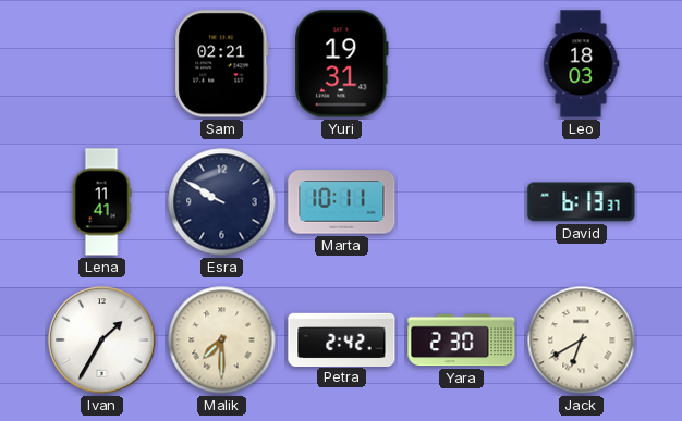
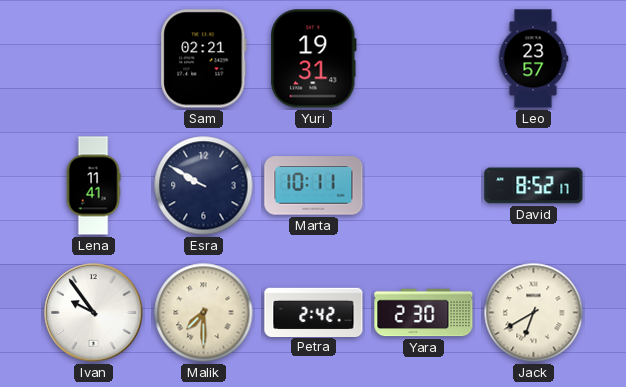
Leo: 18:03 -> 23:57
David: 6:13 -> 8:52
Ivan: 1:35 -> 9:54
